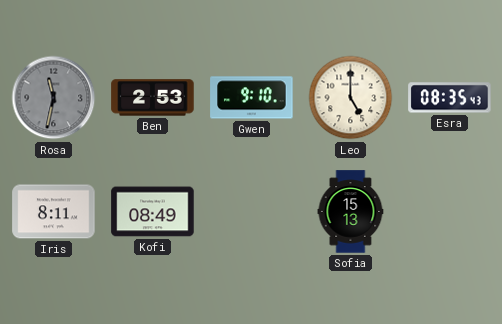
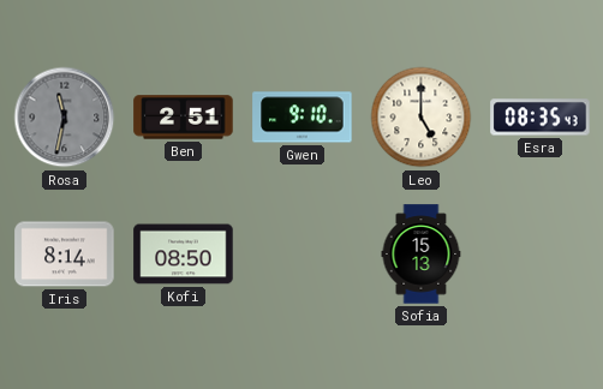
Ben: 2:53 -> 2:51
Iris: 8:11 -> 8:14
Kofi: 08:49 -> 08:50
